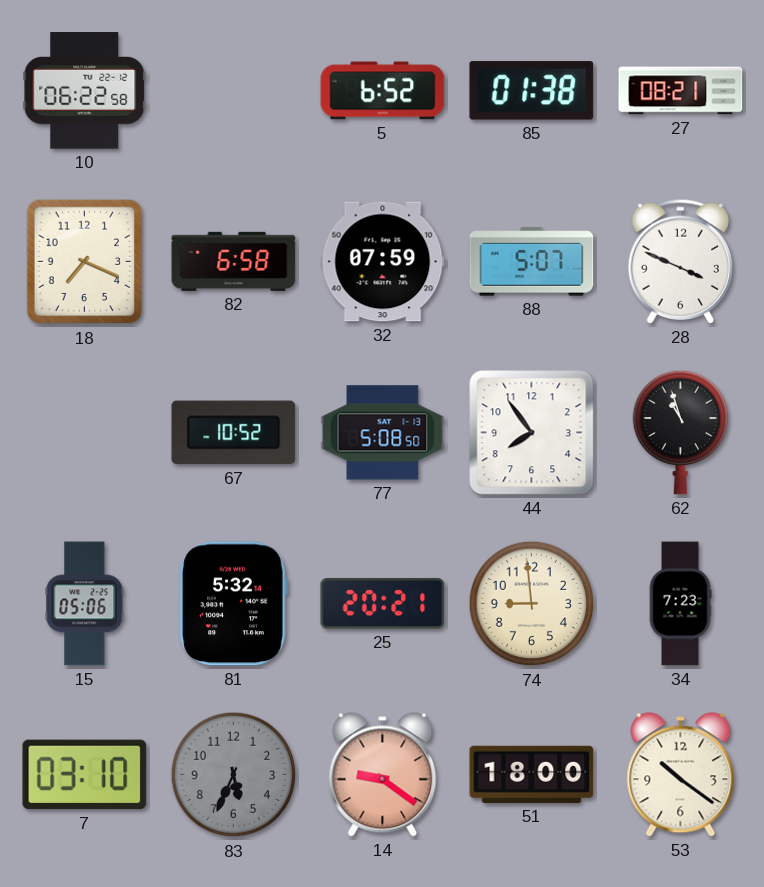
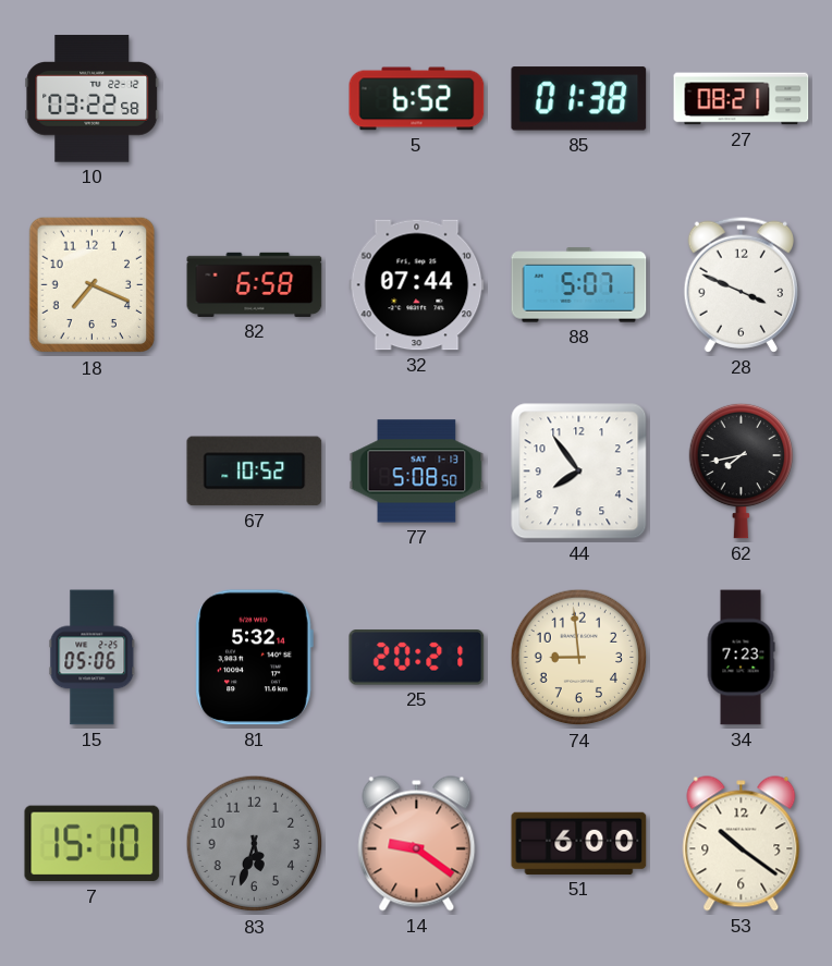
10: 06:22 -> 03:22
32: 07:59 -> 07:44
62: 10:57 -> 7:43
7: 03:10 -> 15:10
83: 5:34 -> 5:33
51: 18:00 -> 6:00
